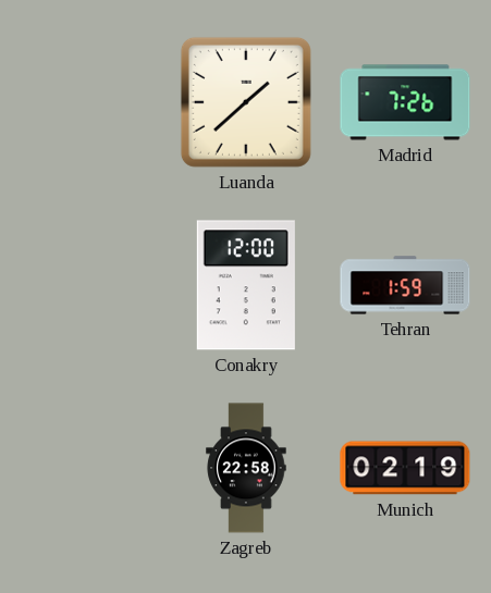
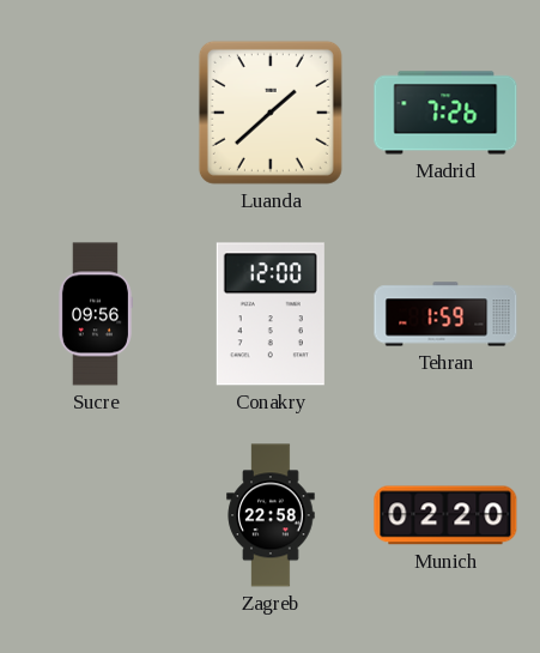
Sucre: none -> 09:56
Munich: 02:19 -> 02:20
